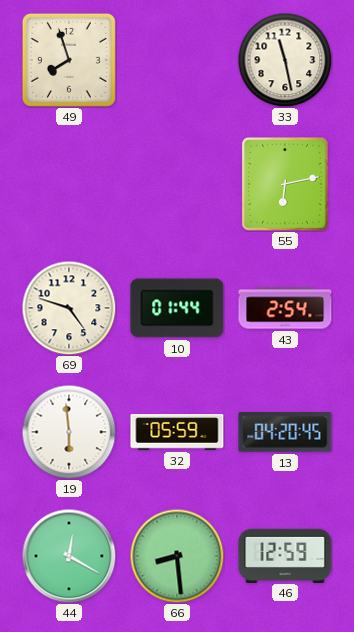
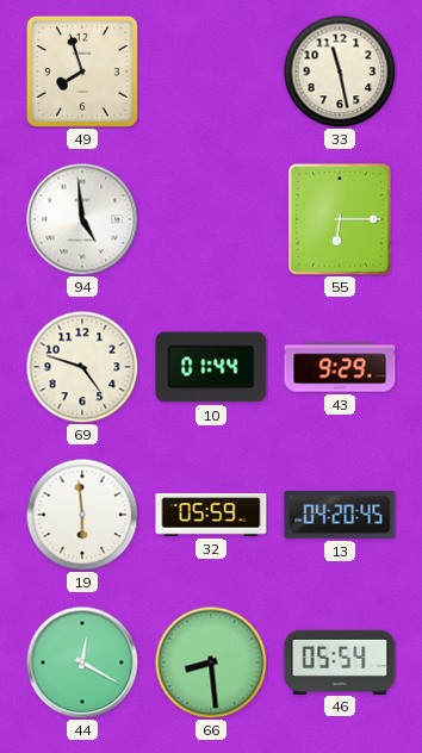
94: none -> 4:59
55: 6:13 -> 6:15
43: 2:54 -> 9:29
46: 12:59 -> 05:54
